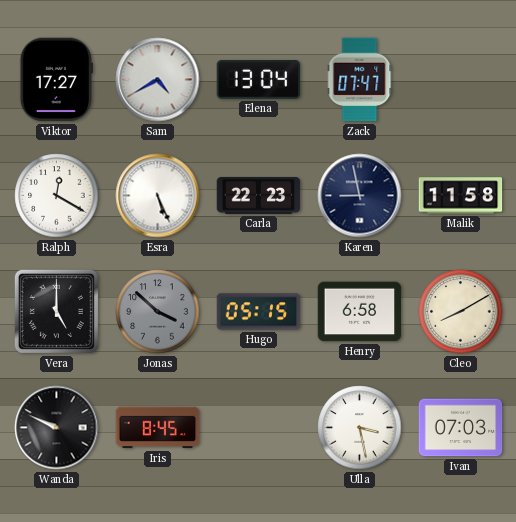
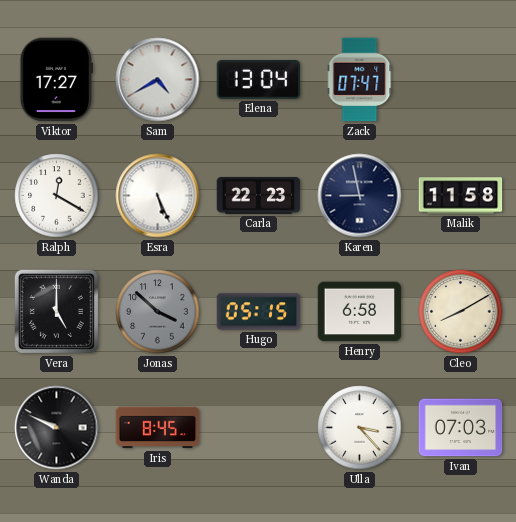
Ulla: 3:28 -> 3:23
